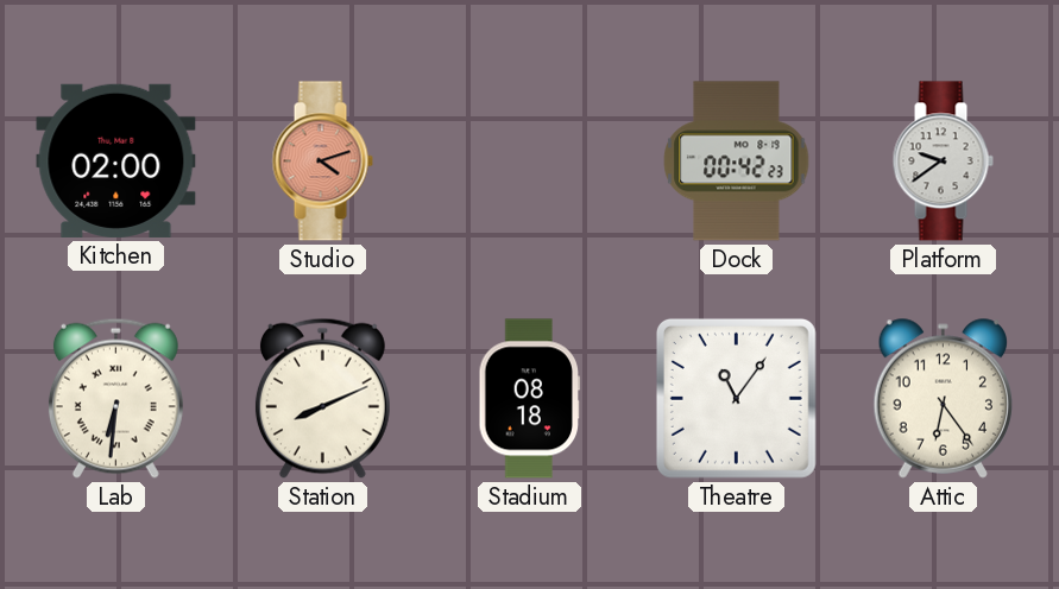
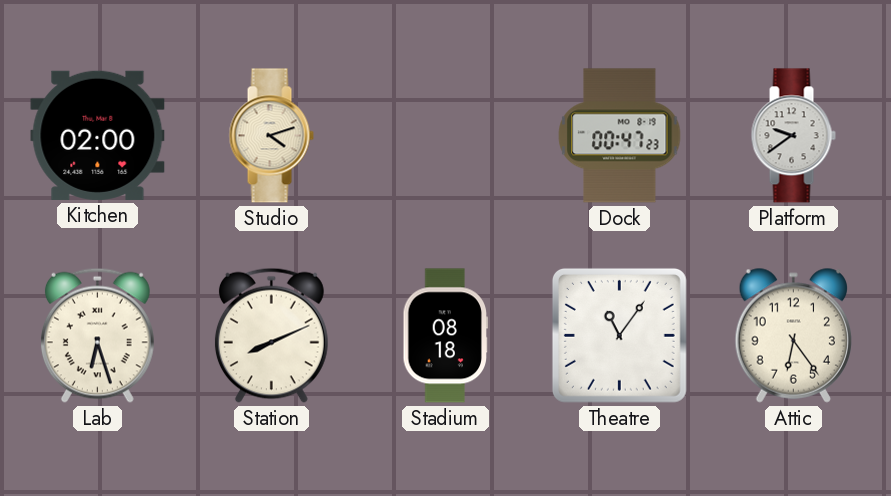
Studio dial: salmon -> cream
Dock: 00:42 -> 00:47
Lab: 6:31 -> 6:27
